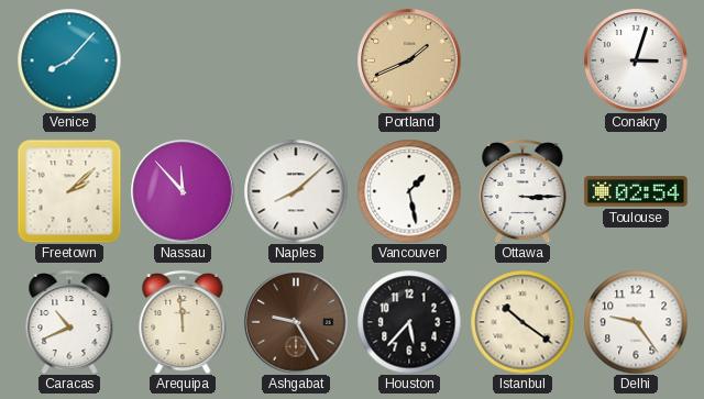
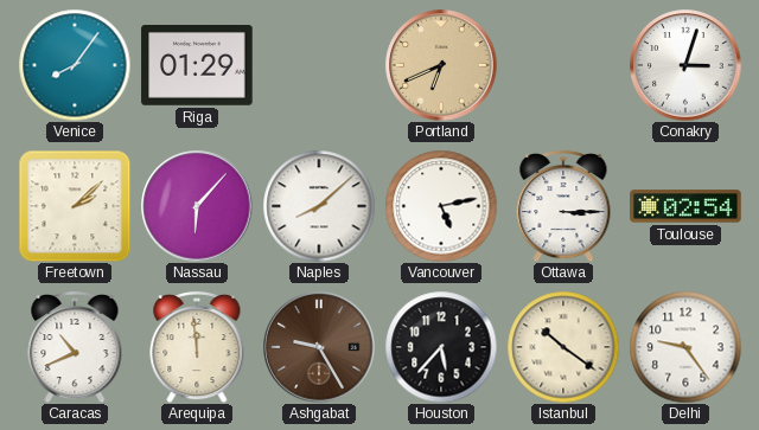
Venice: 8:07 -> 8:06
Riga: none -> 01:29
Portland: 1:41 -> 6:41
Nassau: 11:53 -> 6:07
Vancouver: 1:28 -> 5:13
